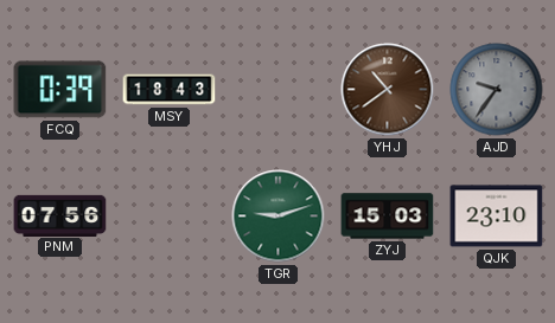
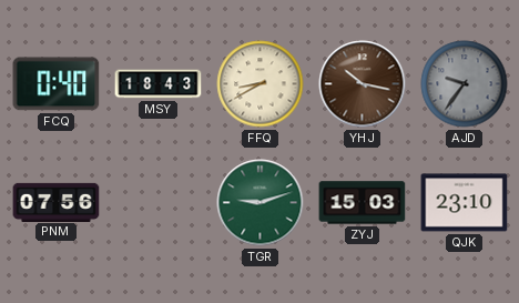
FCQ: 0:39 -> 0:40
FFQ: none -> 8:40
YHJ: 10:39 -> 10:17
